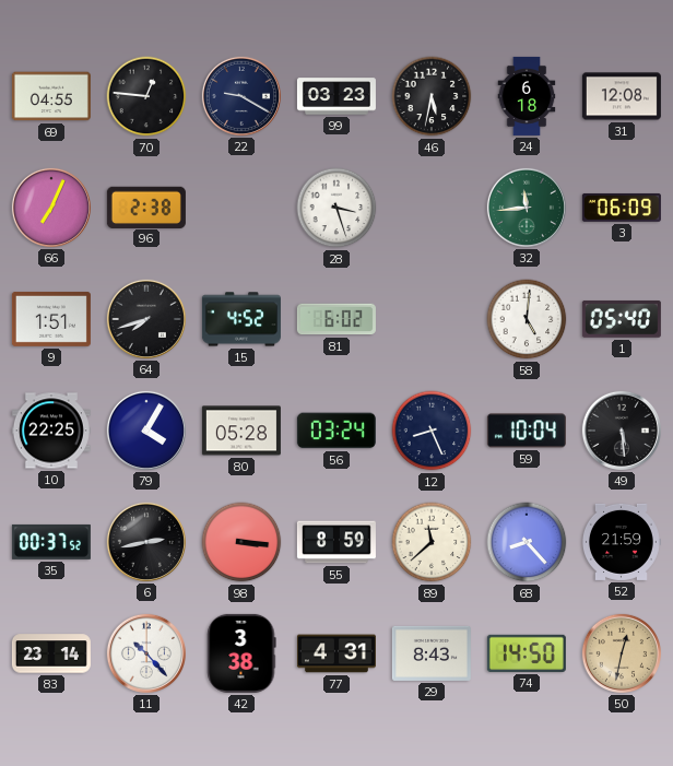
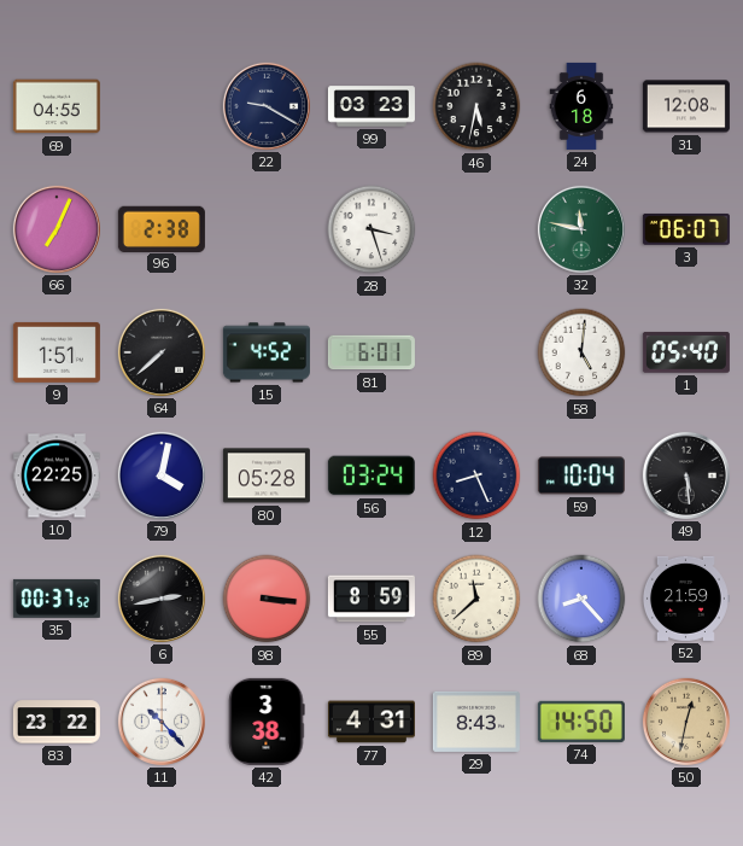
70: 12:46 -> none
32: 11:44 -> 11:47
3: 06:09 -> 06:07
64: 7:42 -> 7:38
81: 6:02 -> 6:01
79: 4:05 -> 4:02
83: 23:14 -> 23:22
